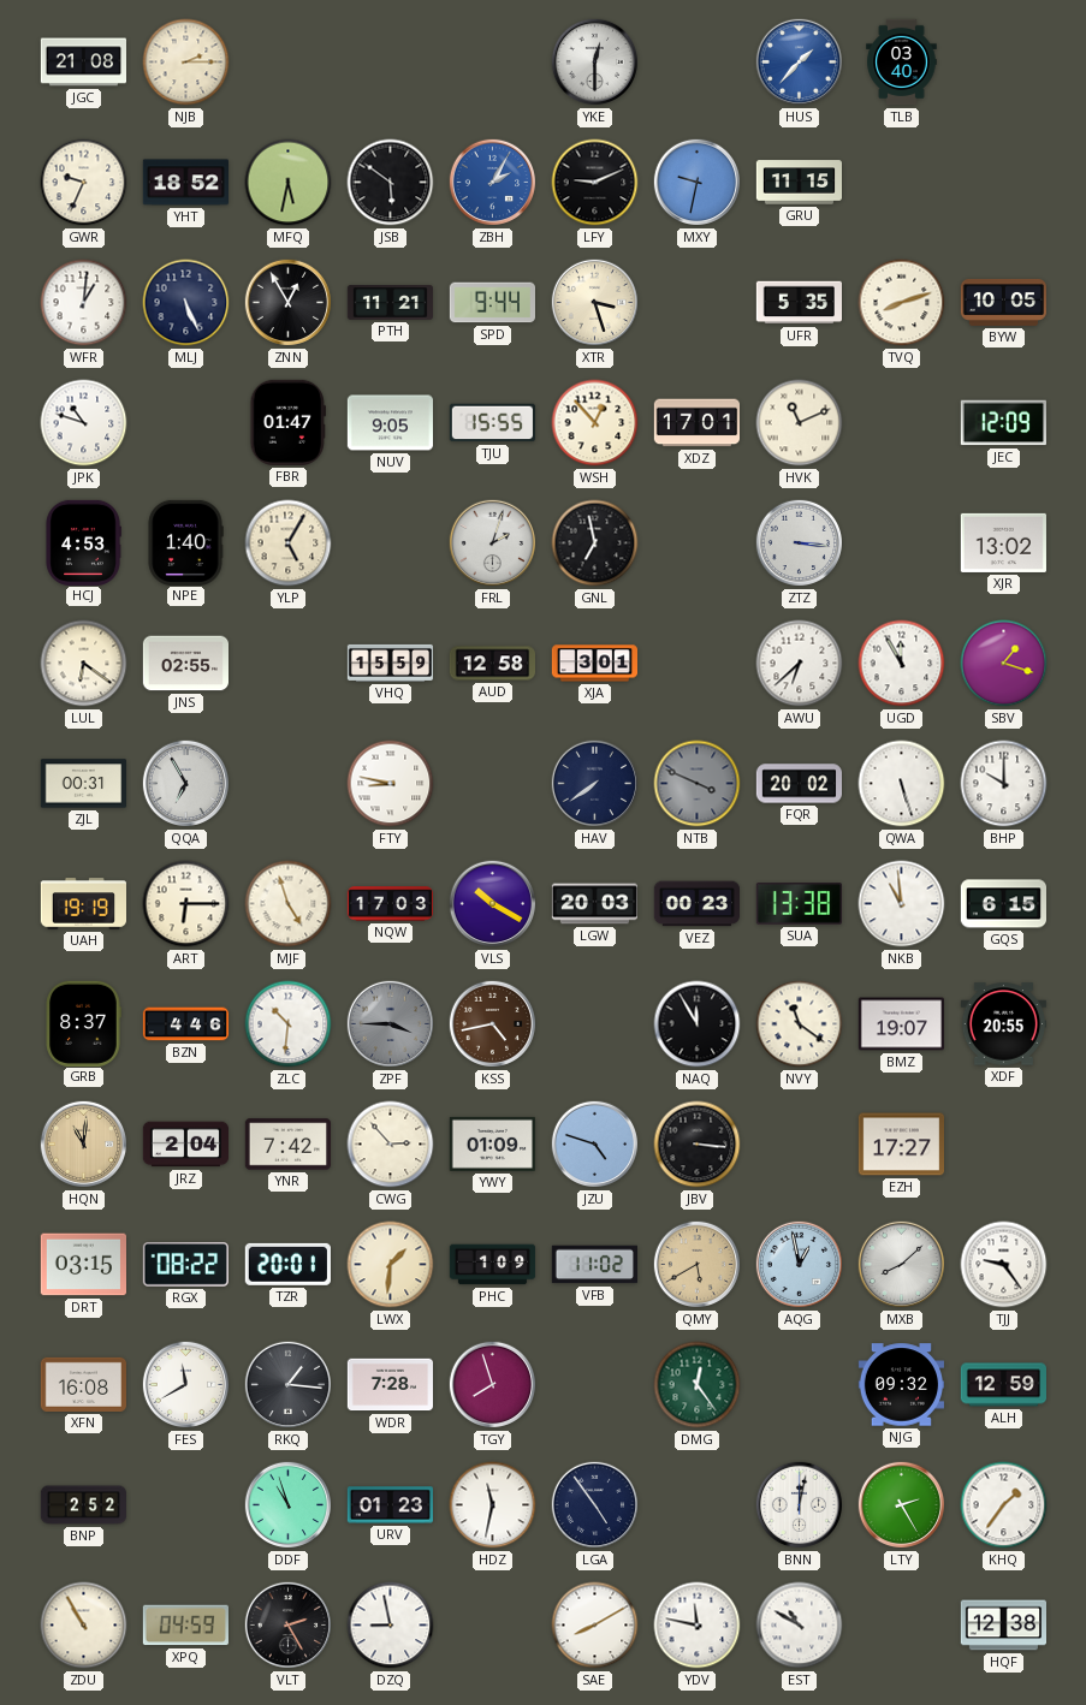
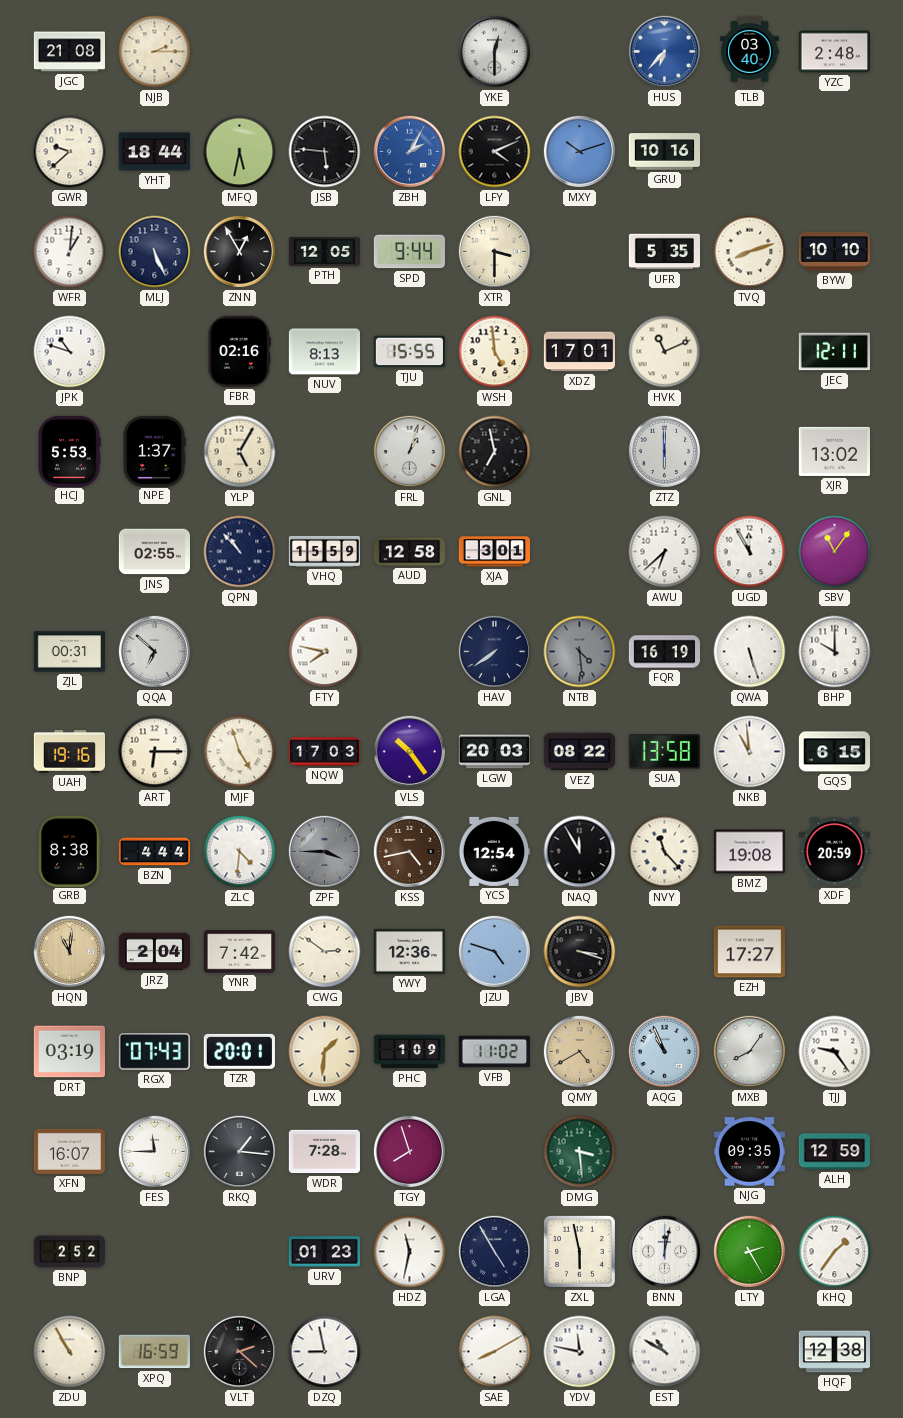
HUS: 1:37 -> 6:37
YZC: none -> 2:48
GWR: 9:34 -> 9:38
YHT: 18:52 -> 18:44
JSB: 5:51 -> 5:46
LFY: 9:11 -> 4:11
MXY: 9:32 -> 10:12
GRU: 11:15 -> 10:16
PTH: 11:21 -> 12:05
XTR: 3:27 -> 3:30
BYW: 10:05 -> 10:10
FBR: 01:47 -> 02:16
NUV: 9:05 -> 8:13
WSH: 12:53 -> 4:59
JEC: 12:09 -> 12:11
HCJ: 4:53 -> 5:53
NPE: 1:40 -> 1:37
FRL: 2:03 -> 1:03
ZTZ: 3:16 -> 6:00
LUL: 6:21 -> none
QPN: none -> 10:53
SBV: 1:18 -> 11:06
QQA: 6:55 -> 6:52
FTY: 8:47 -> 7:47
NTB: 3:49 -> 4:29
FQR: 20:02 -> 16:19
UAH: 19:19 -> 19:16
VLS: 10:20 -> 10:24
VEZ: 00:23 -> 08:22
SUA: 13:38 -> 13:58
GRB: 8:37 -> 8:38
BZN: 4:46 -> 4:44
ZLC: 10:31 -> 4:31
YCS: none -> 12:54
NVY: 11:21 -> 11:23
BMZ: 19:07 -> 19:08
XDF: 20:55 -> 20:59
CWG: 2:53 -> 2:51
YWY: 01:09 -> 12:36
JBV: 3:16 -> 3:18
DRT: 03:15 -> 03:19
RGX: 08:22 -> 07:43
QMY: 5:40 -> 4:40
AQG: 12:58 -> 10:56
MXB: 8:08 -> 8:06
XFN: 16:08 -> 16:07
FES: 11:40 -> 11:45
DMG: 12:24 -> 3:29
NJG: 09:32 -> 09:35
DDF: 10:57 -> none
LGA: 4:54 -> 4:55
ZXL: none -> 5:58
XPQ: 04:59 -> 16:59
VLT: 2:25 -> 2:22
